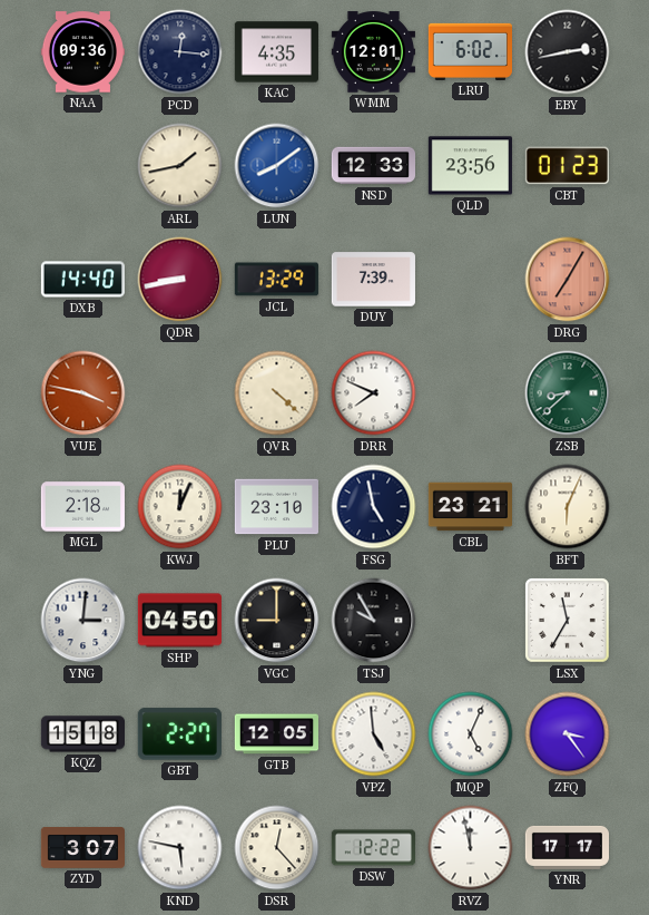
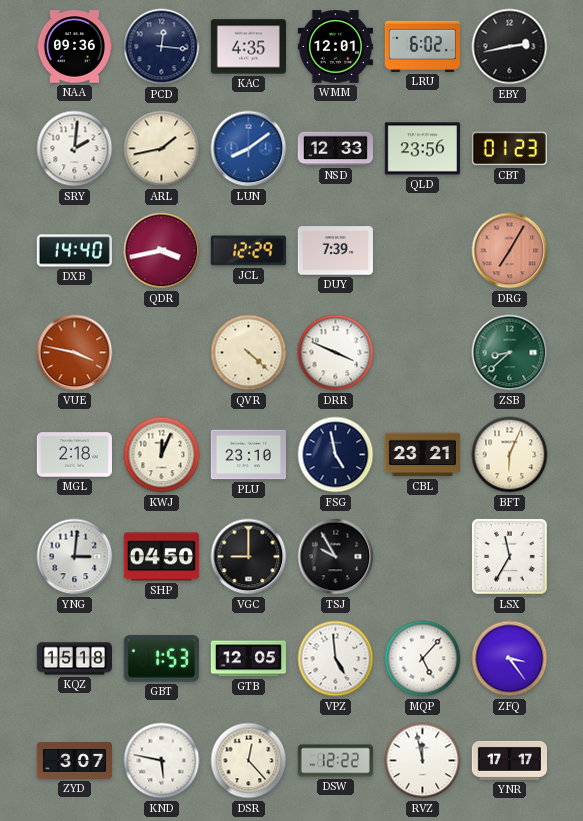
SRY: none -> 2:01
QDR: 8:43 -> 3:43
JCL: 13:29 -> 12:29
DRR: 7:49 -> 3:49
GBT: 2:27 -> 1:53
MQP: 5:04 -> 5:07
